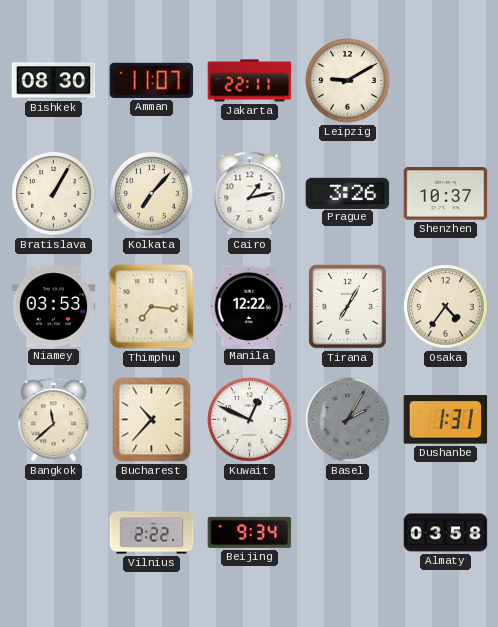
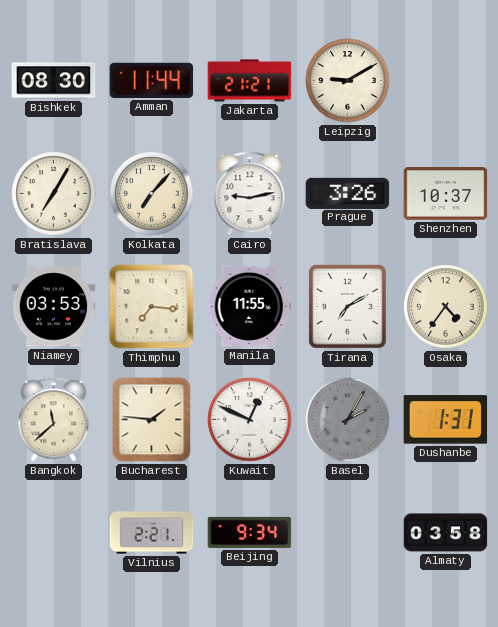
Amman: 11:07 -> 11:44
Jakarta: 22:11 -> 21:21
Bratislava: 1:05 -> 7:05
Cairo: 1:13 -> 9:13
Manila: 12:22 -> 11:55
Tirana: 7:05 -> 7:10
Bucharest: 10:37 -> 1:46
Vilnius: 2:22 -> 2:21
